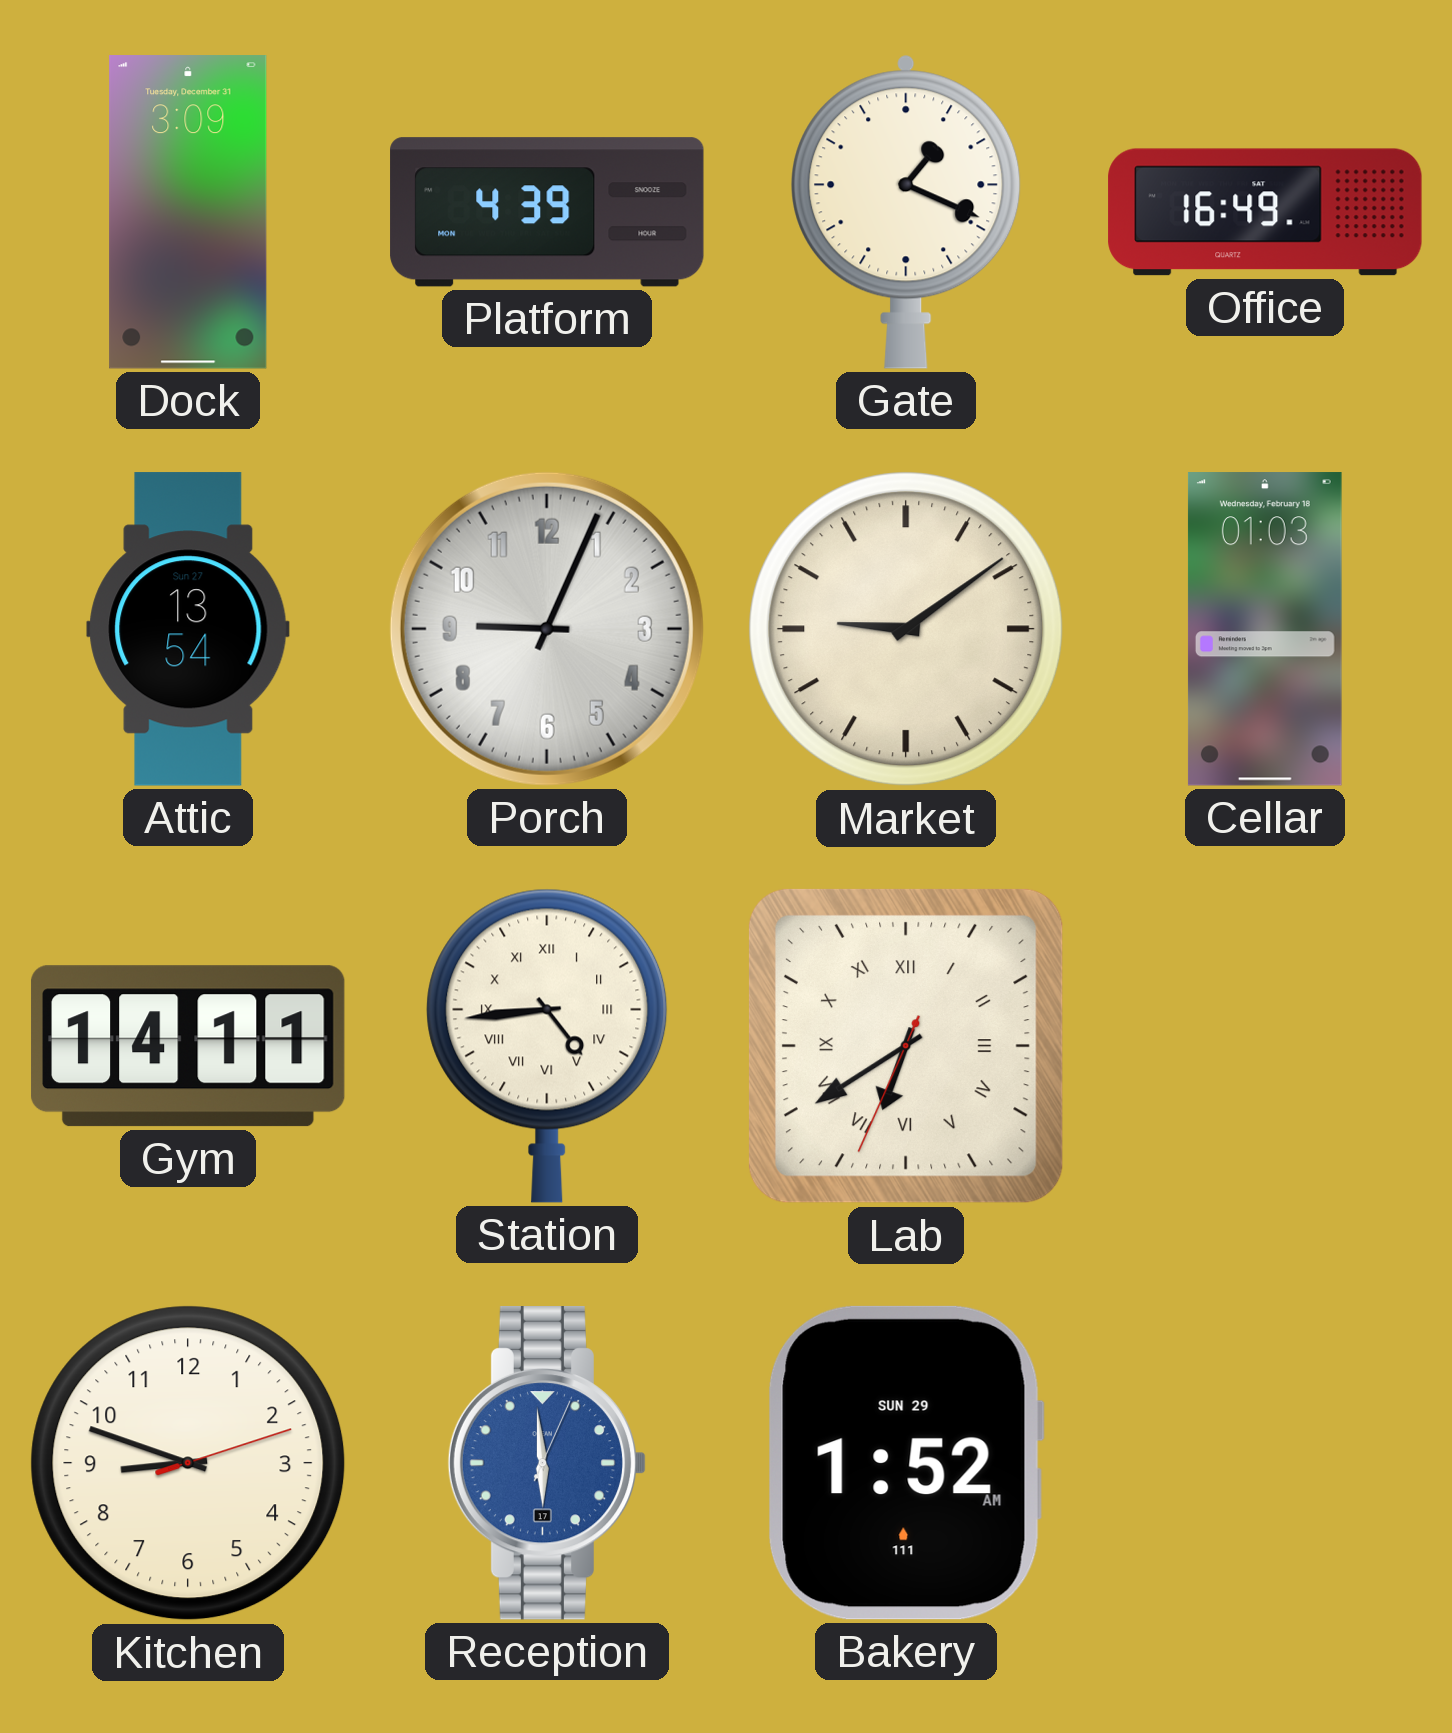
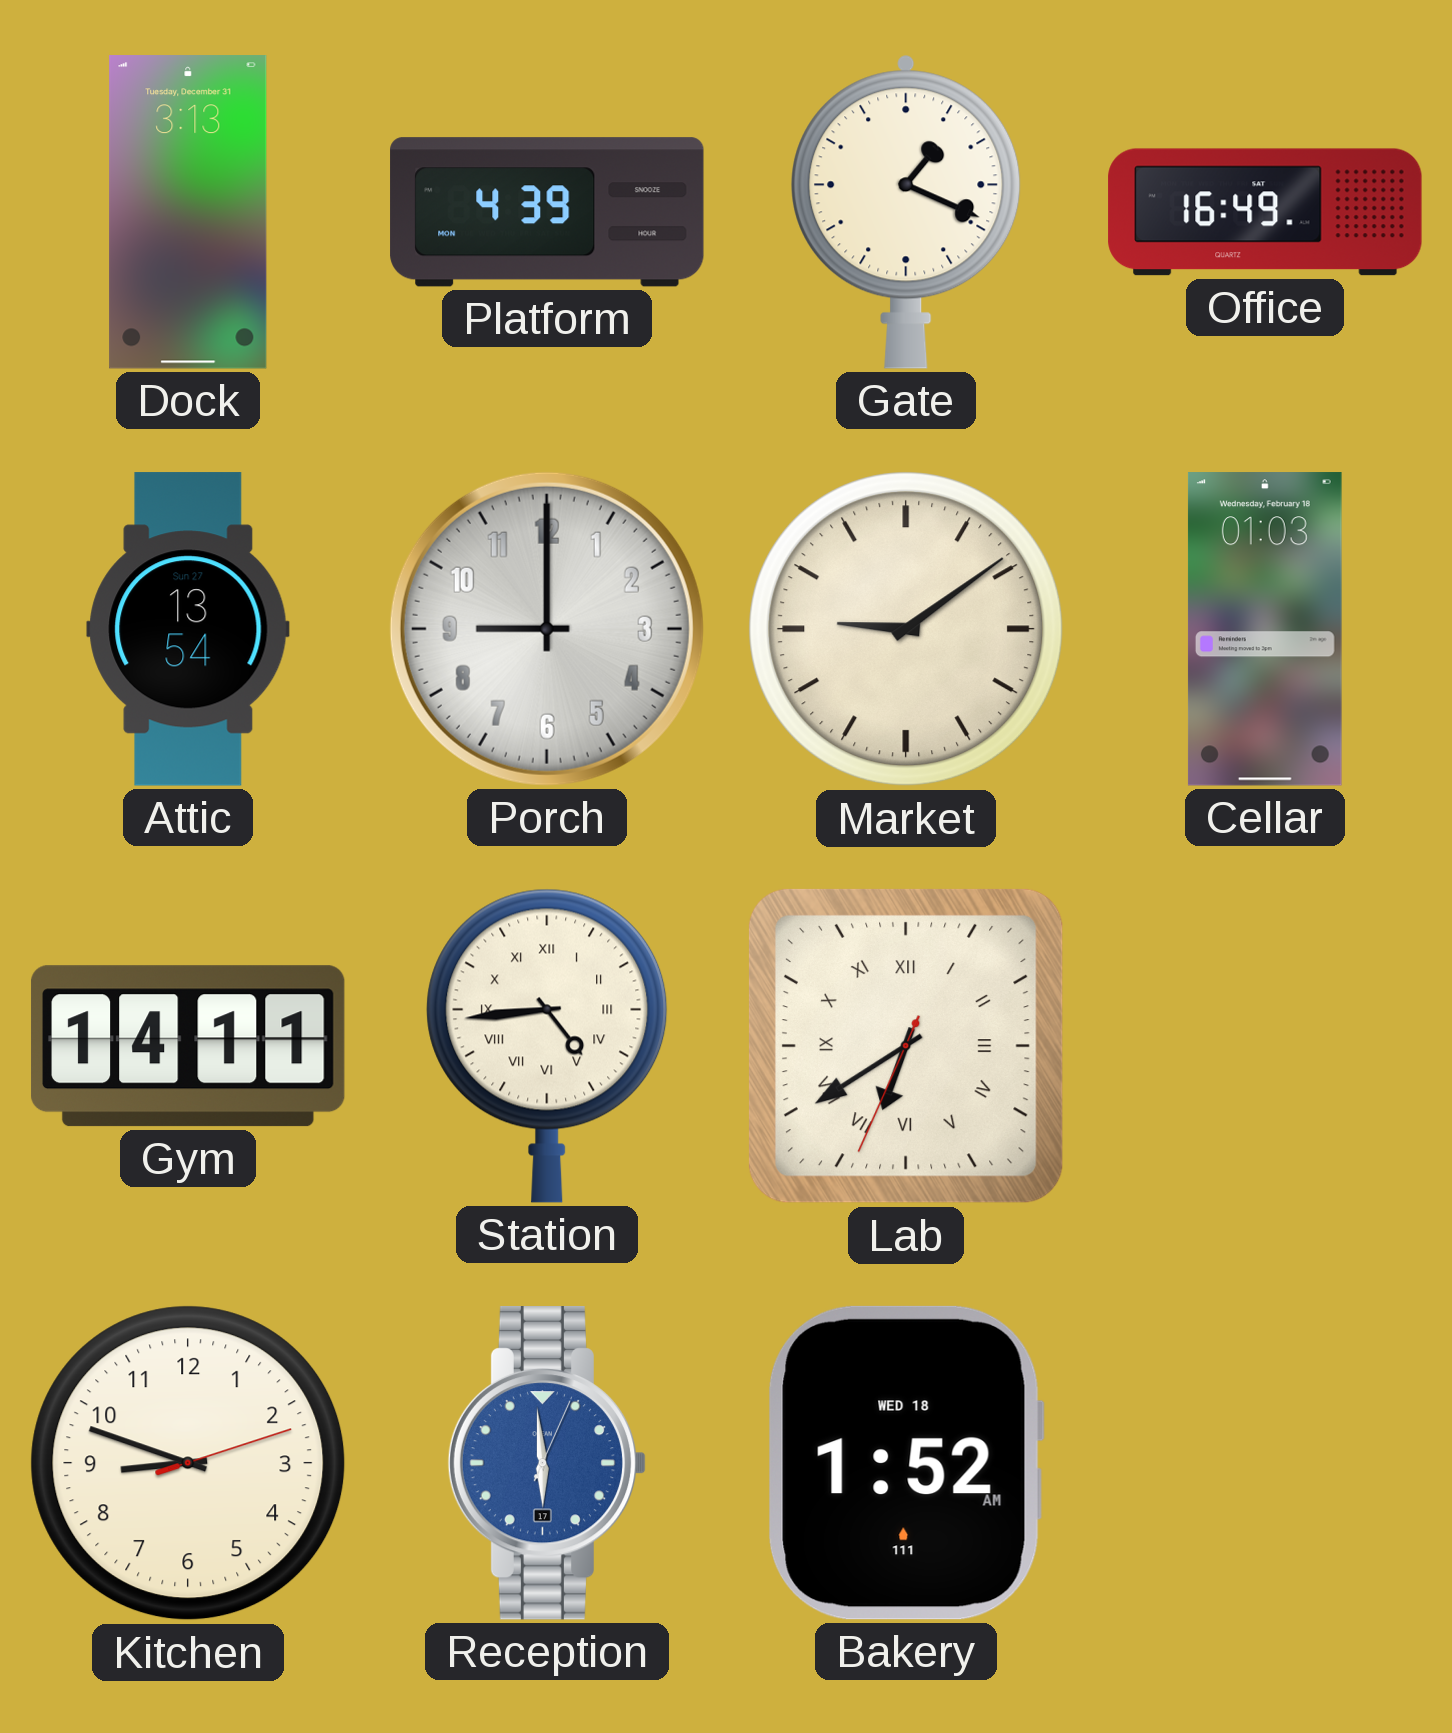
Dock: 3:09 -> 3:13
Porch: 9:04 -> 9:00
Bakery date: SUN 29 -> WED 18
